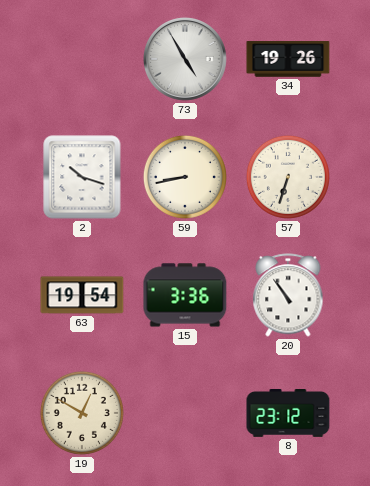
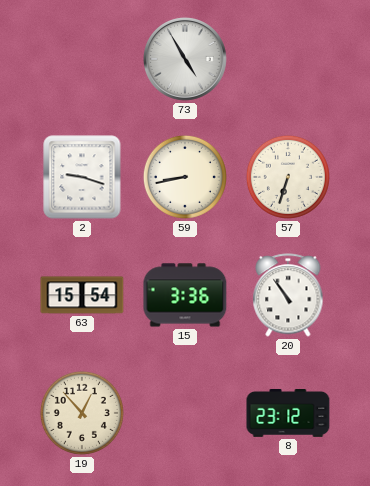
34: 19:26 -> none
2: 10:18 -> 9:18
63: 19:54 -> 15:54
19: 12:50 -> 12:53
